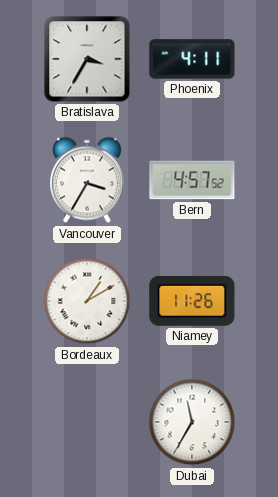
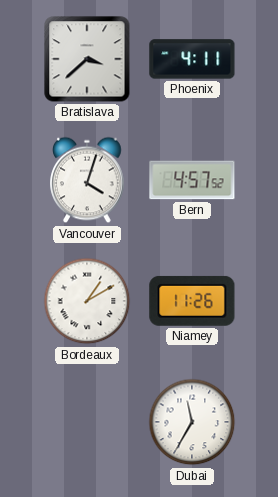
Bratislava: 3:35 -> 3:38
Vancouver: 3:35 -> 4:03
